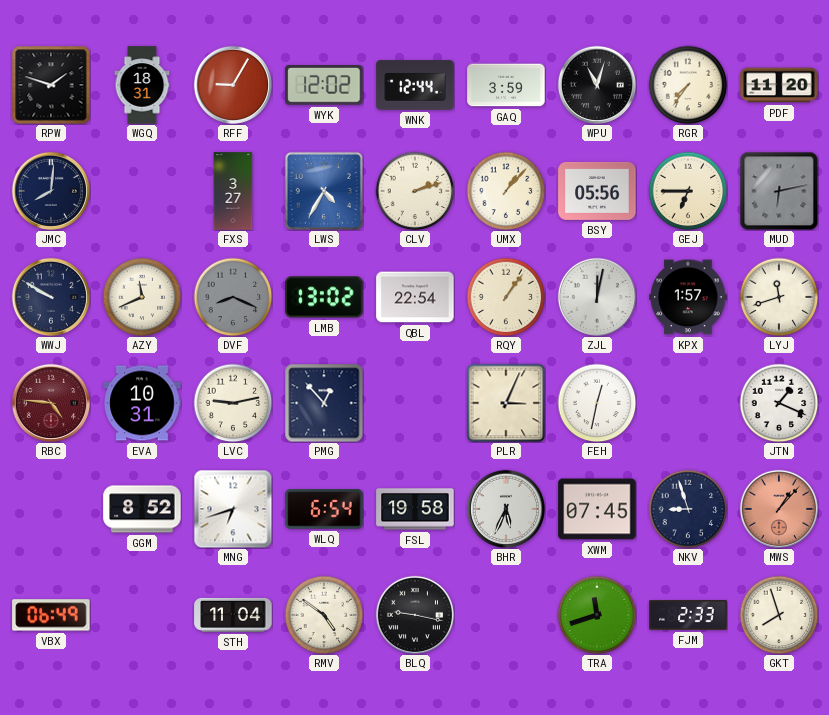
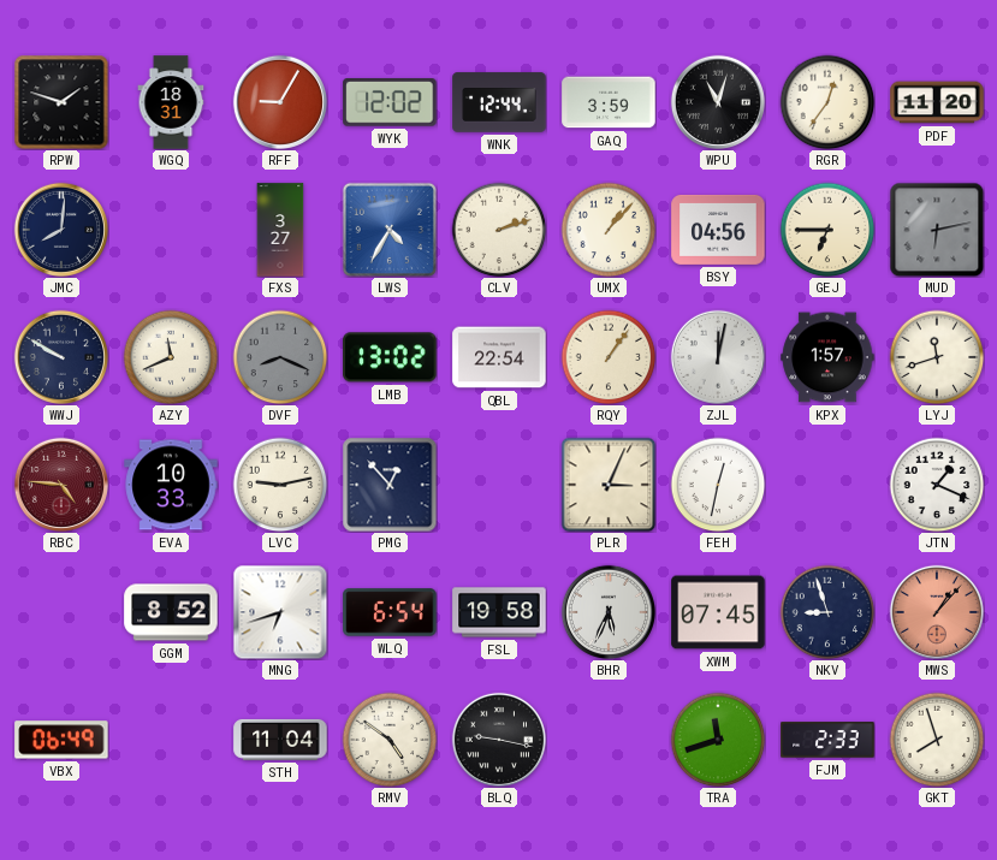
RGR: 7:36 -> 12:36
BSY: 05:56 -> 04:56
EVA: 10:31 -> 10:33
